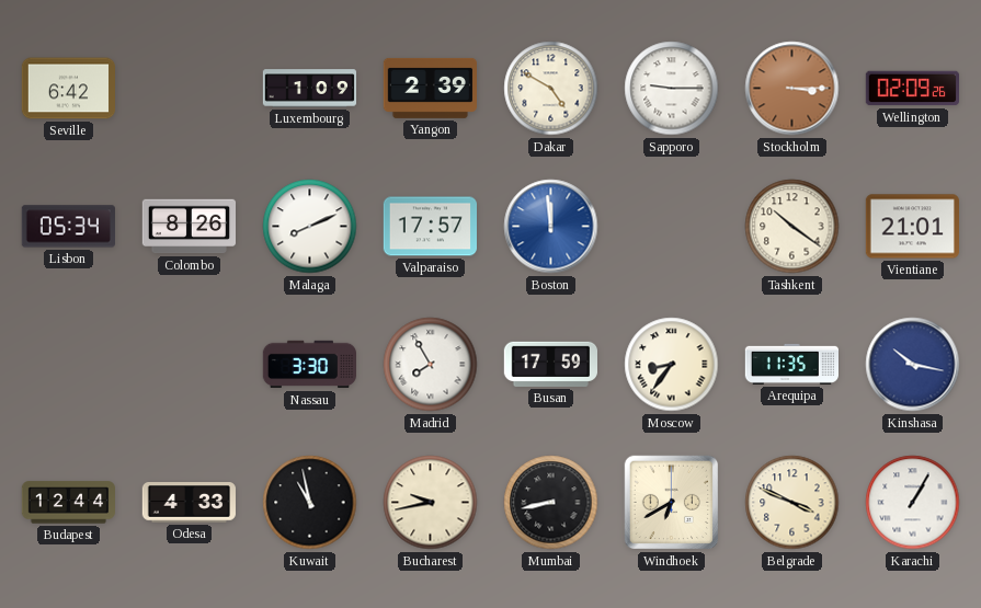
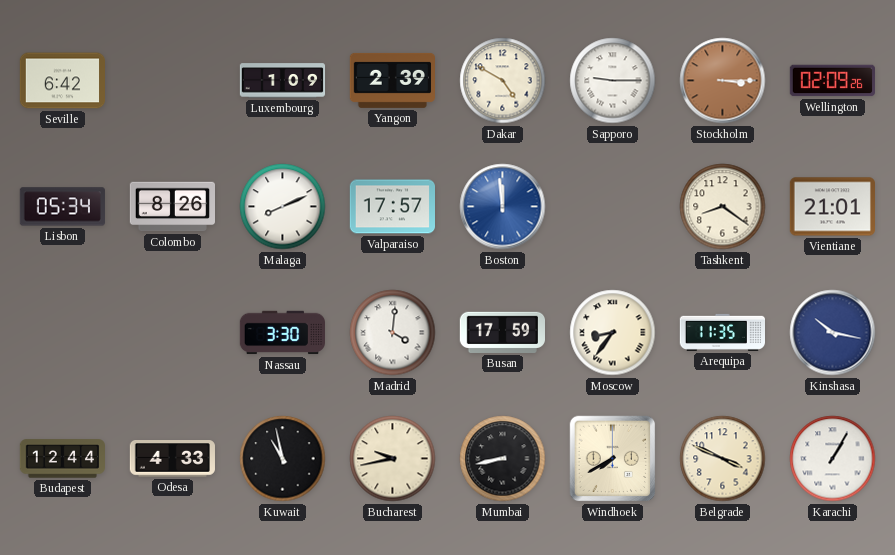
Tashkent: 10:21 -> 8:21
Madrid: 7:55 -> 4:01
Windhoek: 6:40 -> 7:40
